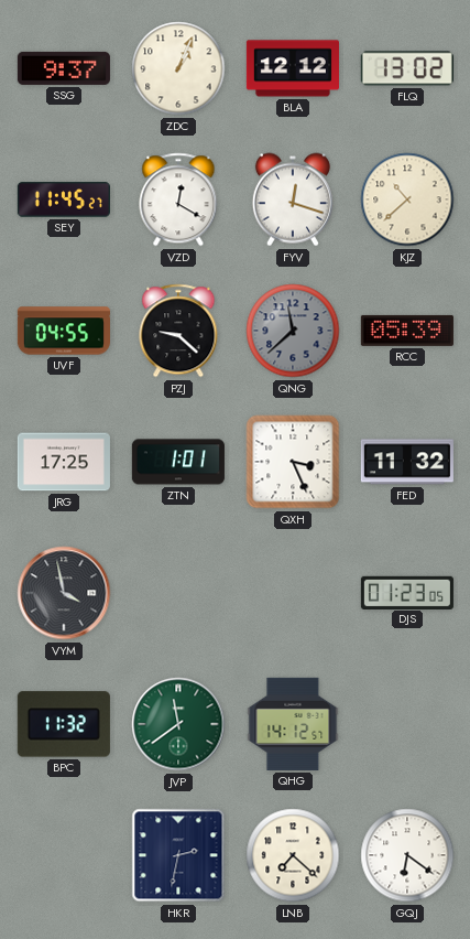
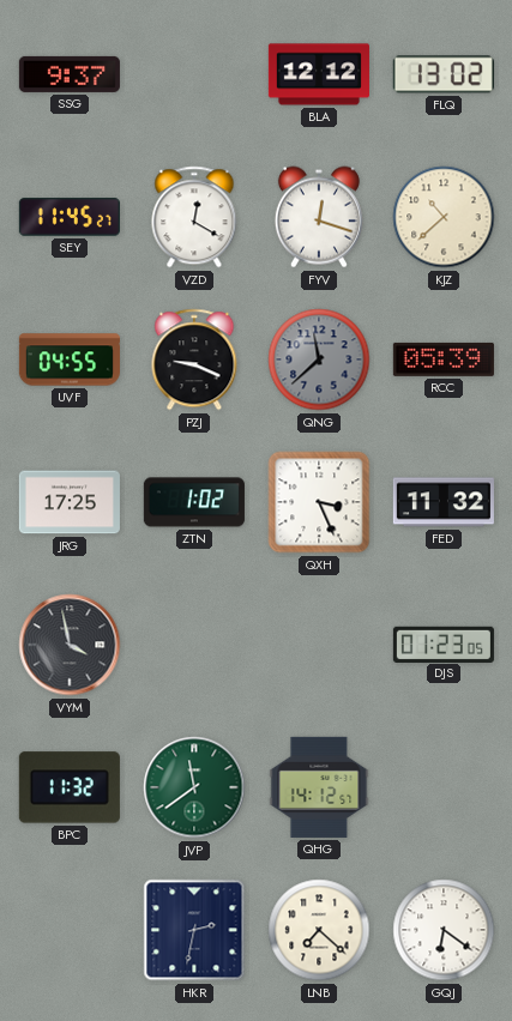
ZDC: 1:04 -> none
PZJ: 9:22 -> 9:19
ZTN: 1:01 -> 1:02
